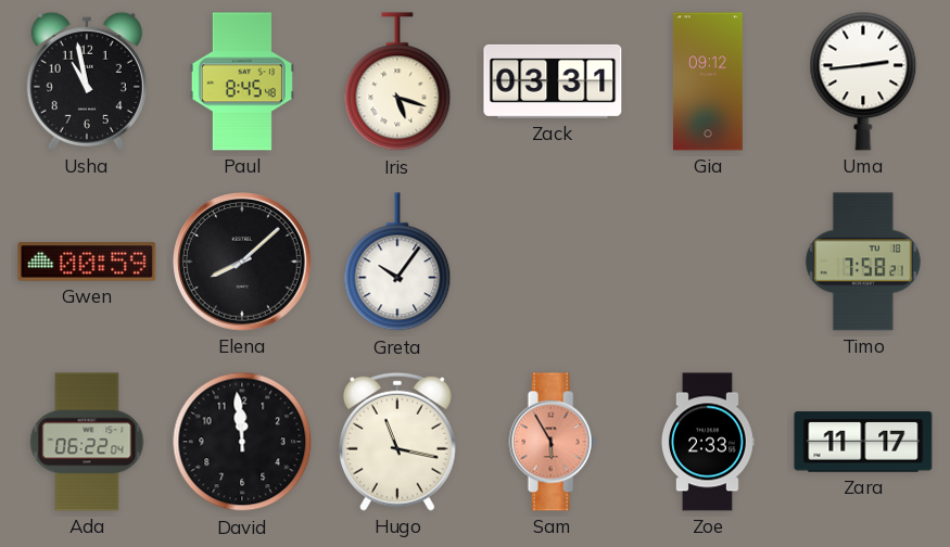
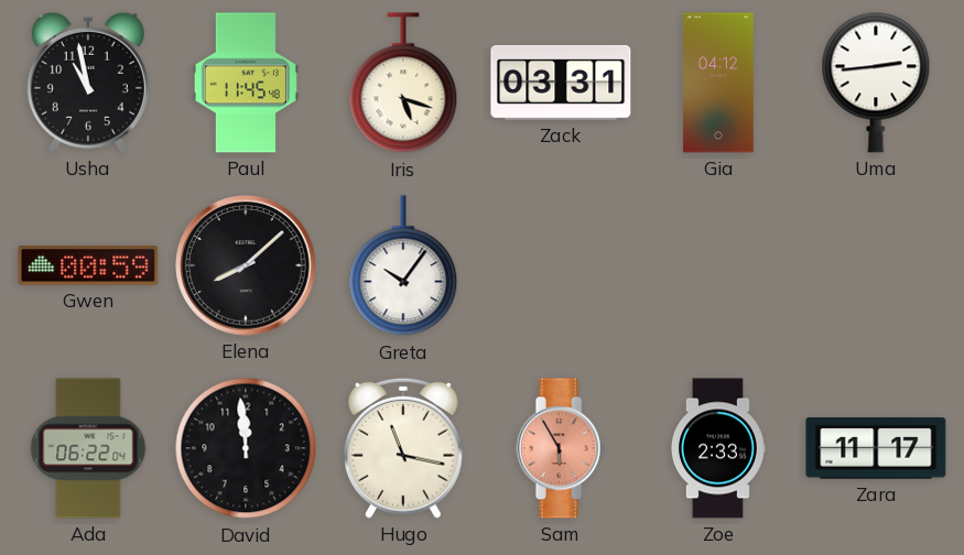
Paul: 8:45 -> 11:45
Gia: 09:12 -> 04:12
Timo: 7:58 -> none
